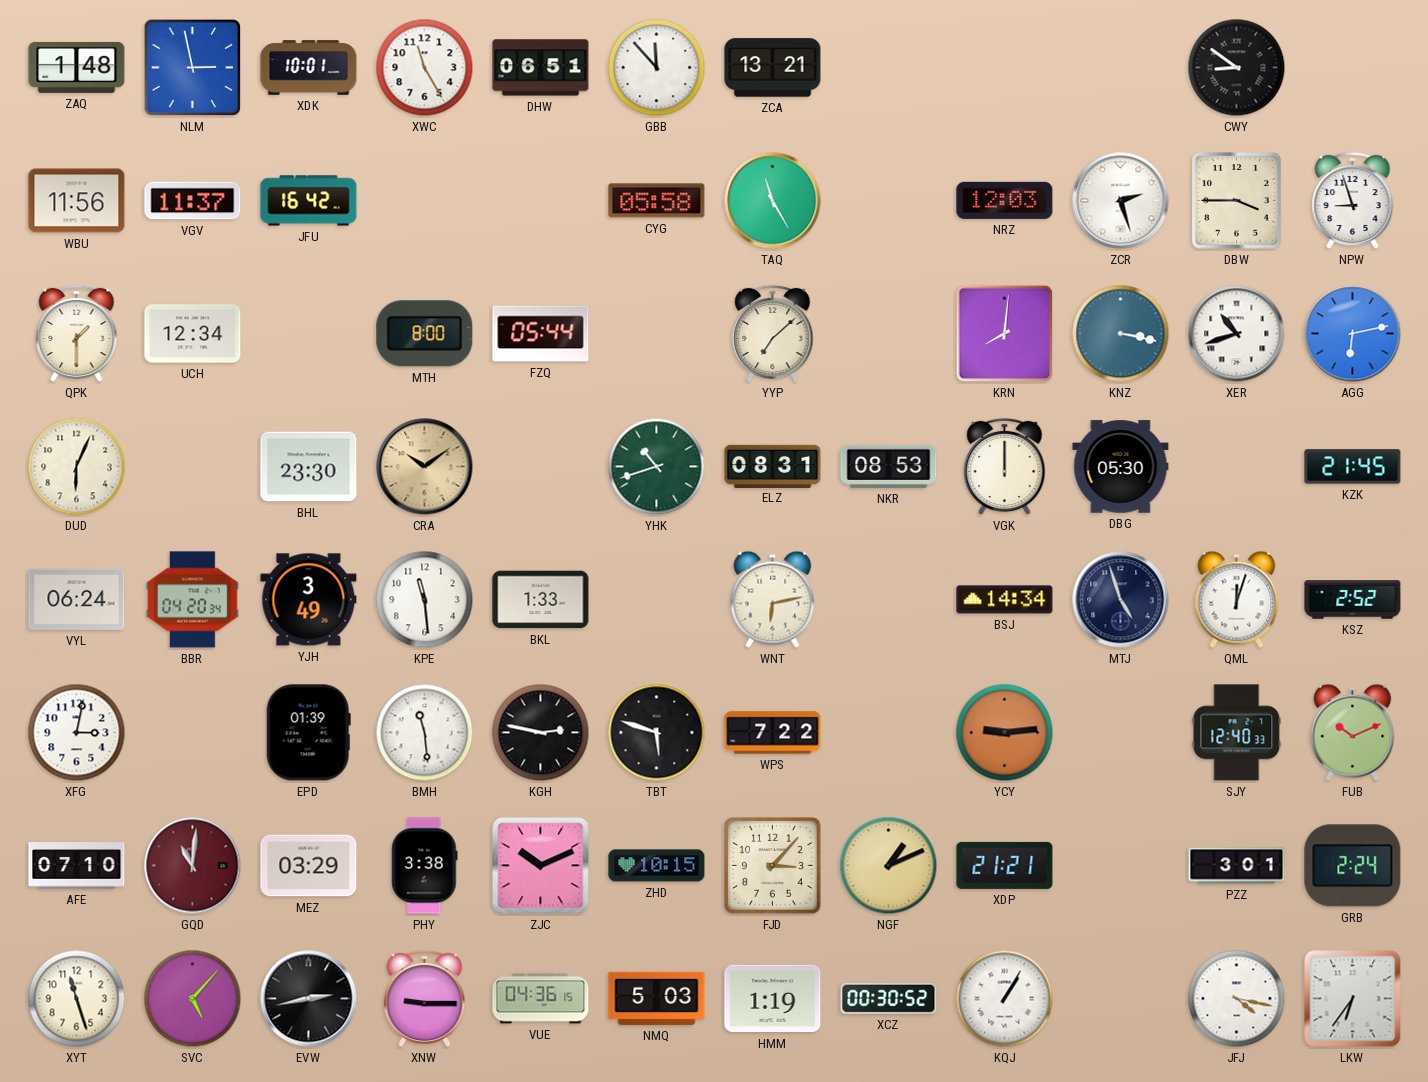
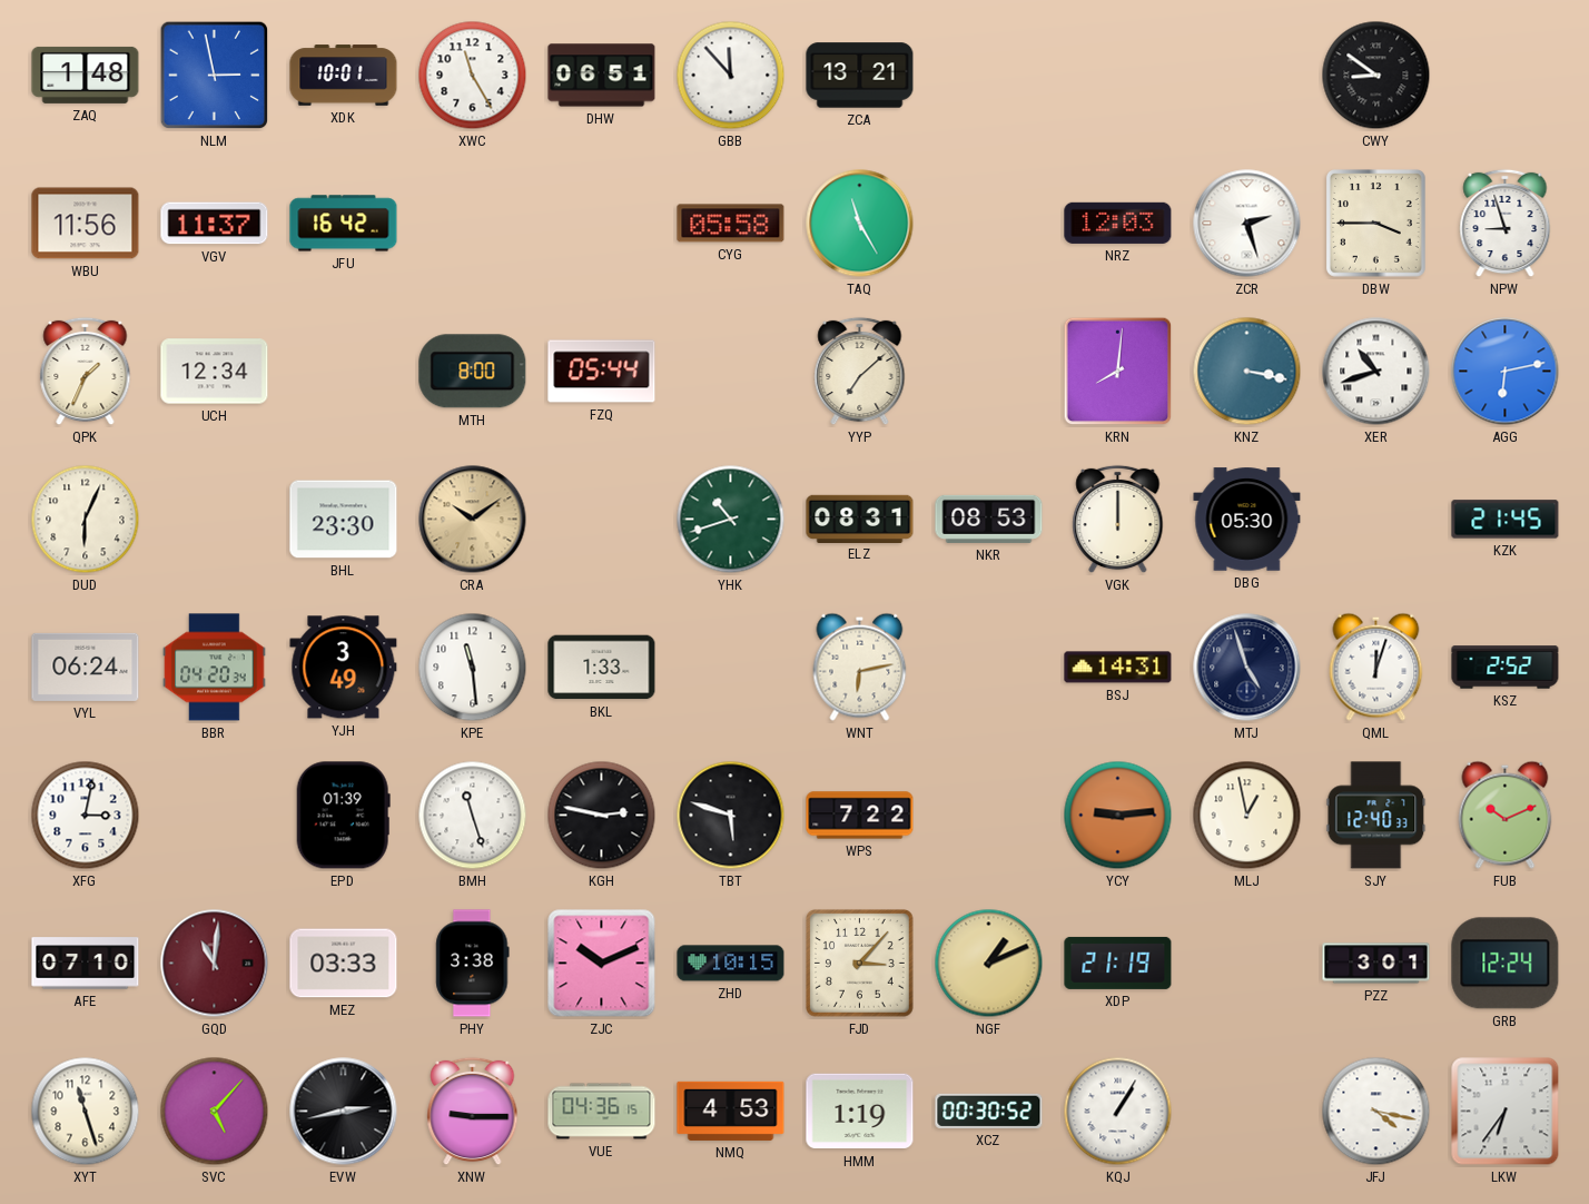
QPK: 1:30 -> 1:34
BSJ: 14:34 -> 14:31
BMH: 11:29 -> 11:27
MLJ: none -> 12:58
MEZ: 03:29 -> 03:33
XDP: 21:21 -> 21:19
GRB: 2:24 -> 12:24
NMQ: 5:03 -> 4:53
